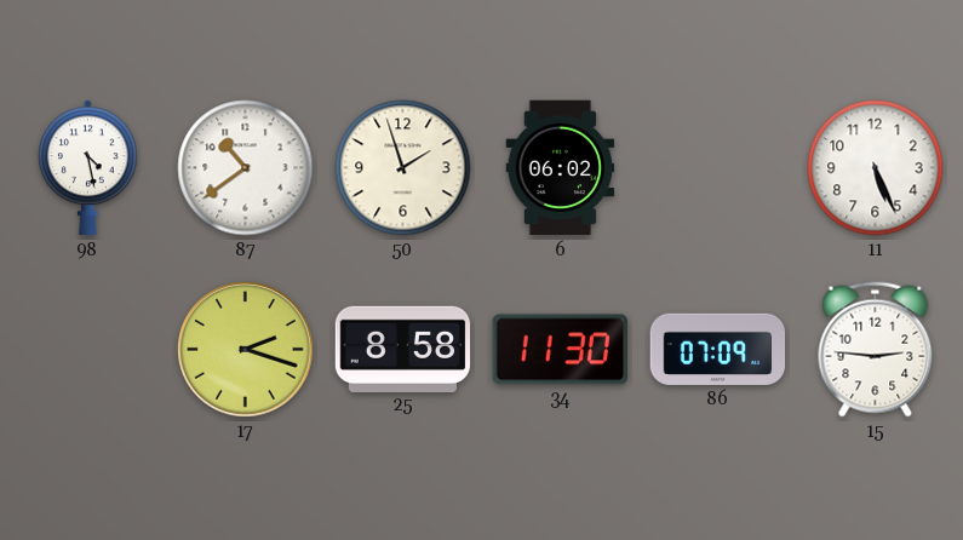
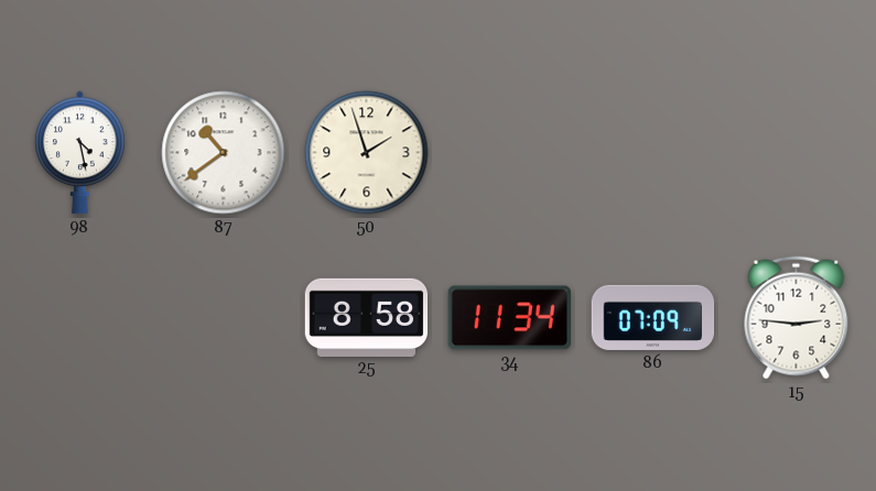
6: 06:02 -> none
11: 5:26 -> none
17: 2:18 -> none
34: 11:30 -> 11:34
